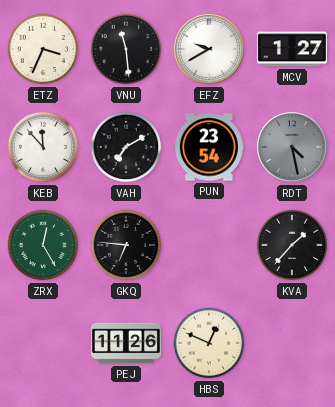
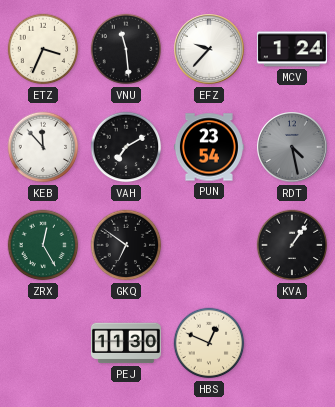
EFZ: 9:40 -> 9:37
MCV: 1:27 -> 1:24
GKQ: 6:46 -> 6:51
KVA: 1:37 -> 1:06
PEJ: 11:26 -> 11:30
